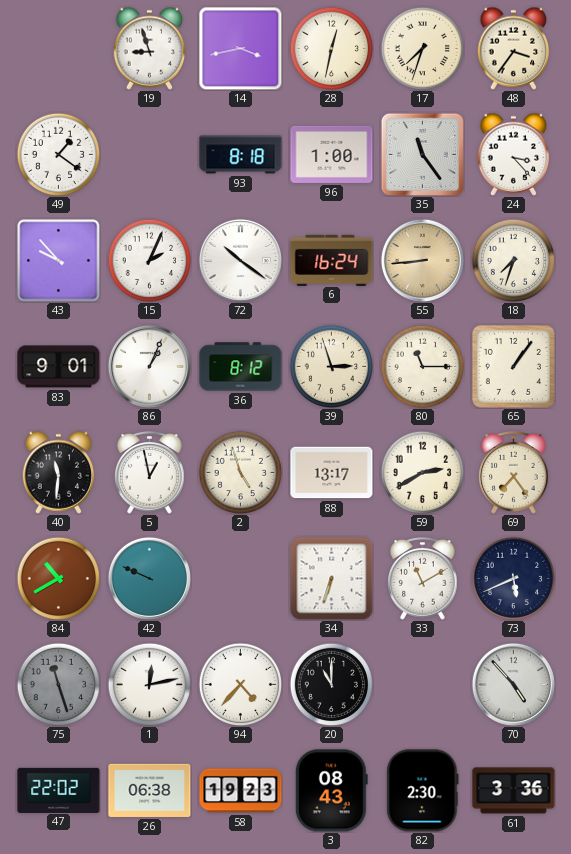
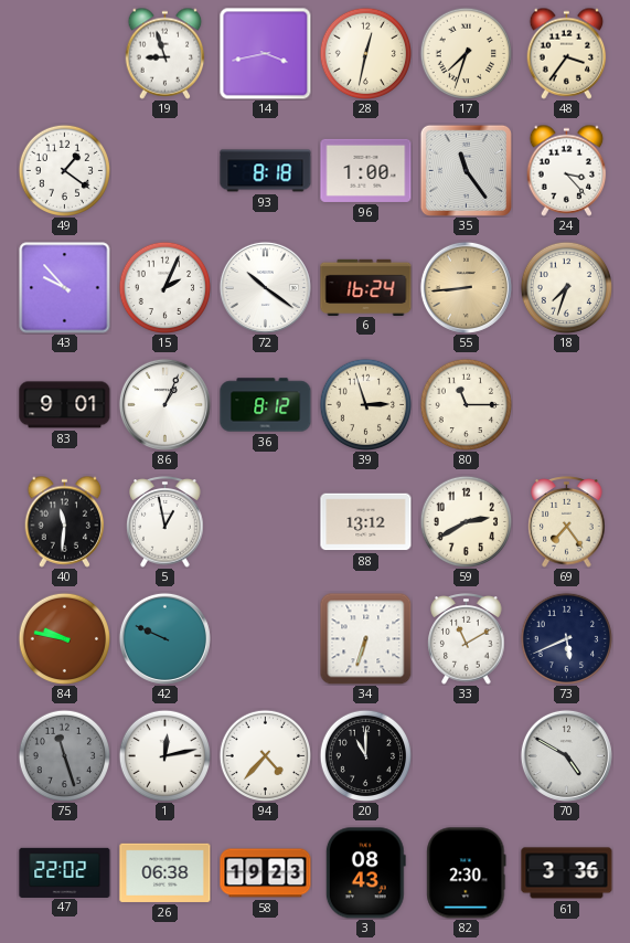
65: 1:06 -> none
2: 4:57 -> none
88: 13:17 -> 13:12
84: 10:40 -> 9:47
70: 4:53 -> 4:50
